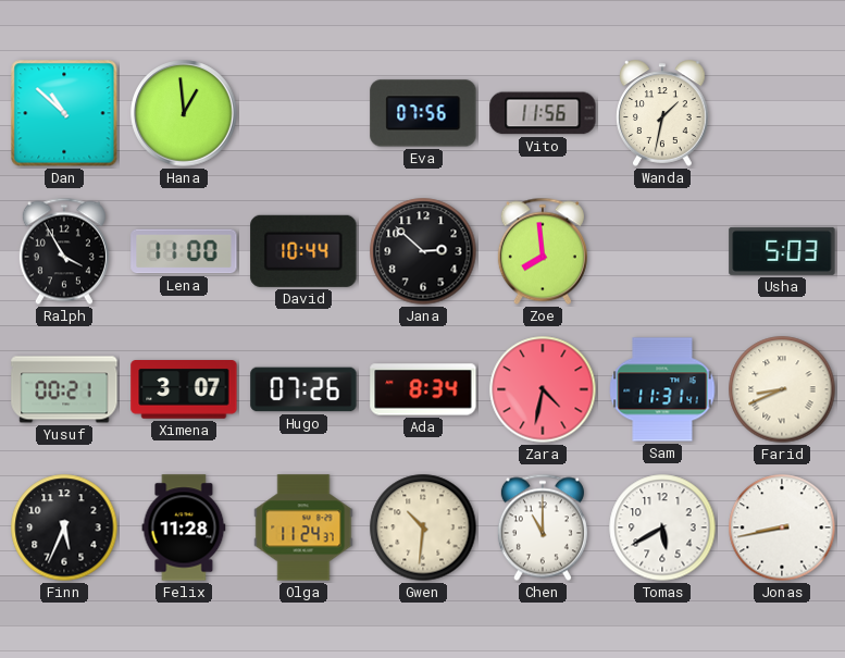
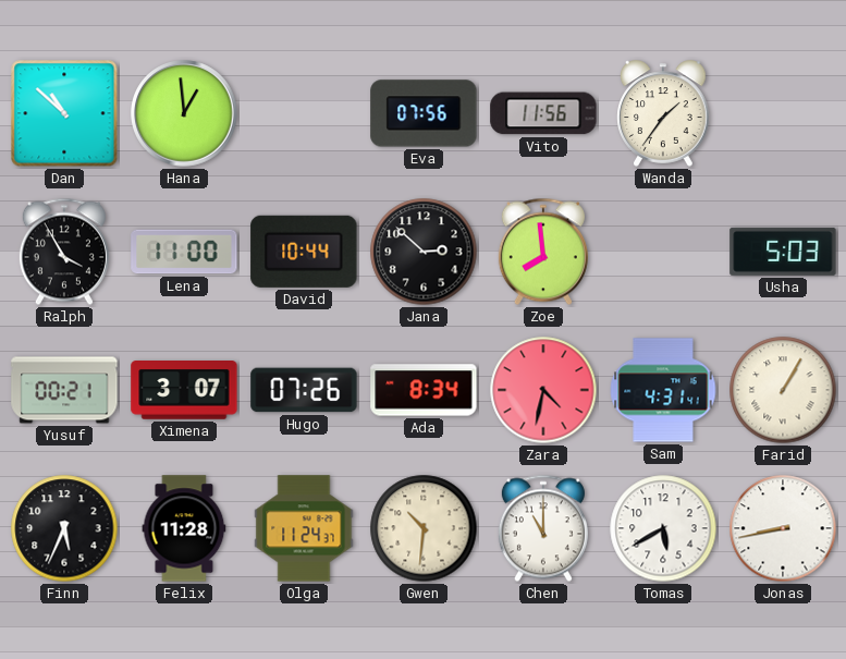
Wanda: 1:32 -> 1:36
Sam: 11:31 -> 4:31
Farid: 8:41 -> 1:05
